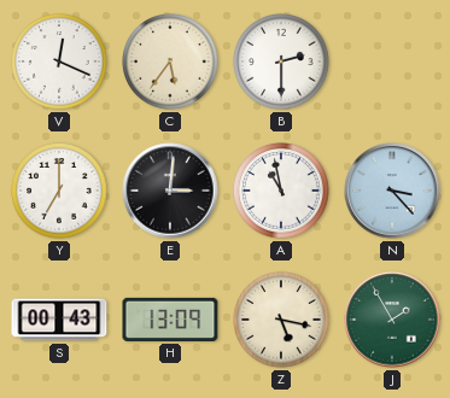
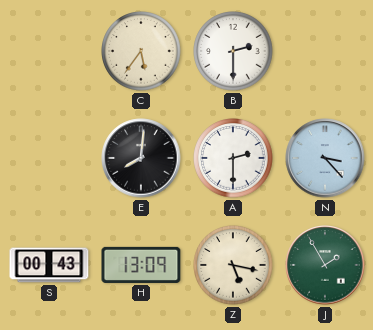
V: 12:19 -> none
Y: 7:00 -> none
E: 3:01 -> 8:01
A: 10:58 -> 2:30
